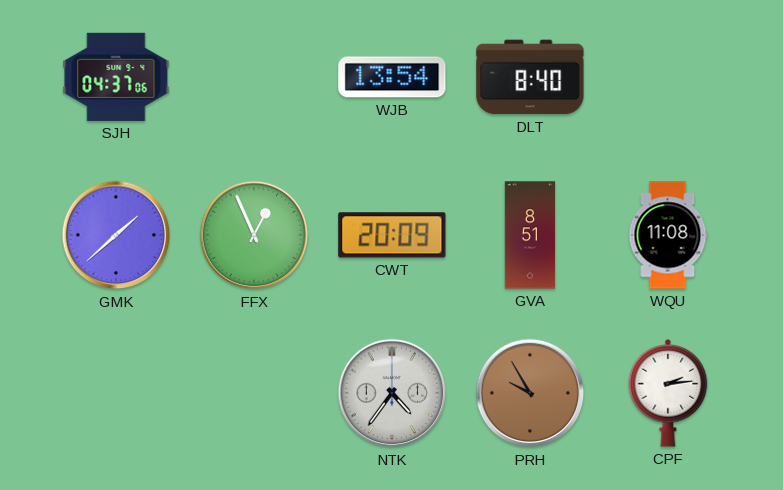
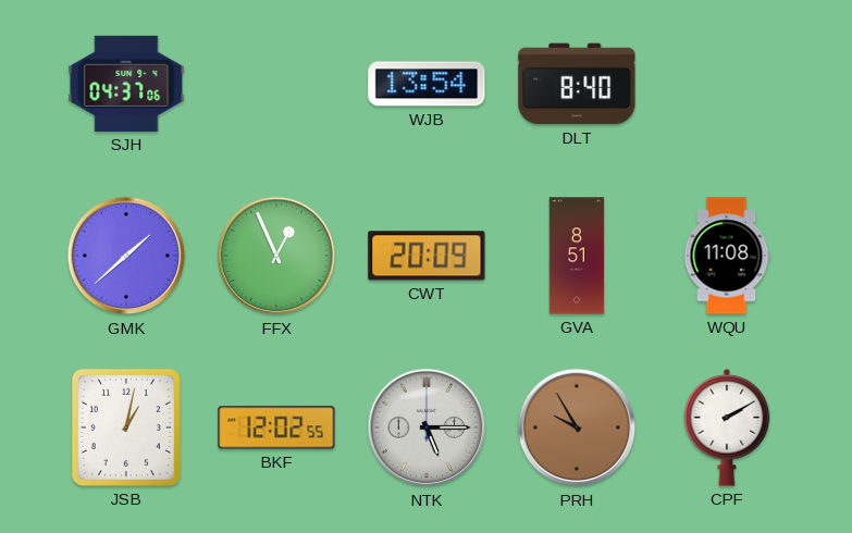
JSB: none -> 1:02
BKF: none -> 12:02
NTK: 4:36 -> 5:15
CPF: 2:14 -> 2:10
